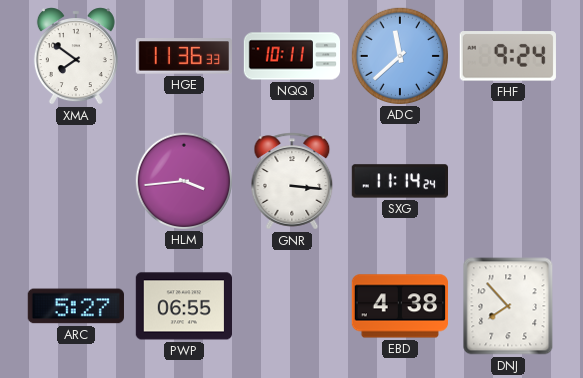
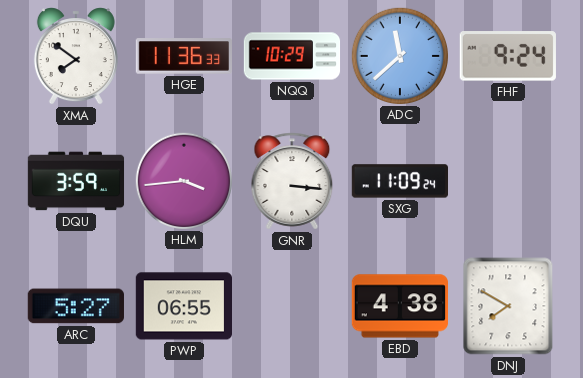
NQQ: 10:11 -> 10:29
DQU: none -> 3:59
SXG: 11:14 -> 11:09
DNJ: 7:53 -> 7:50
